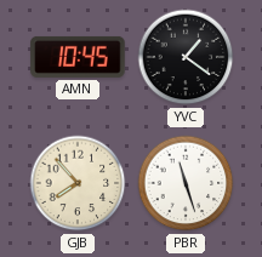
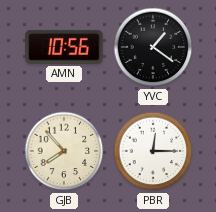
AMN: 10:45 -> 10:56
PBR: 11:27 -> 12:15
